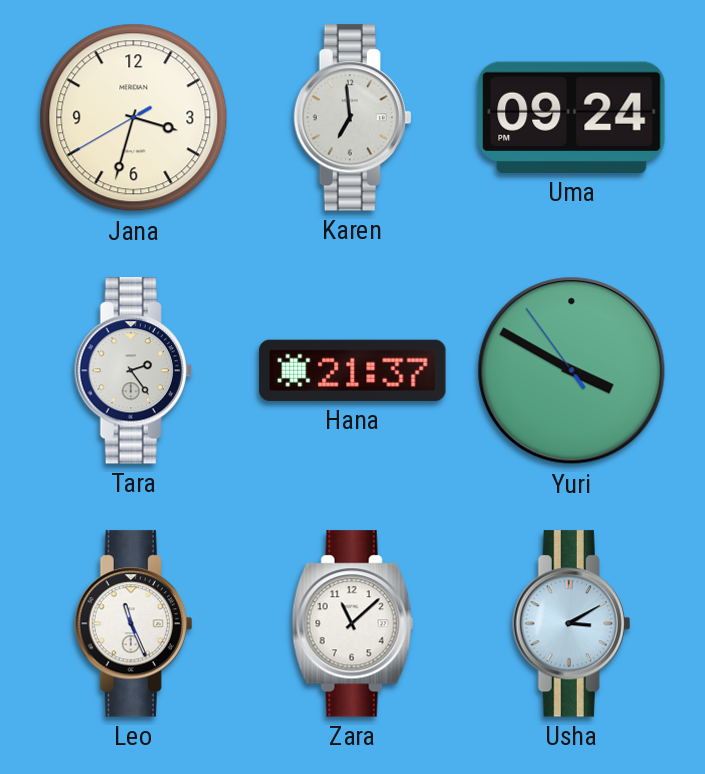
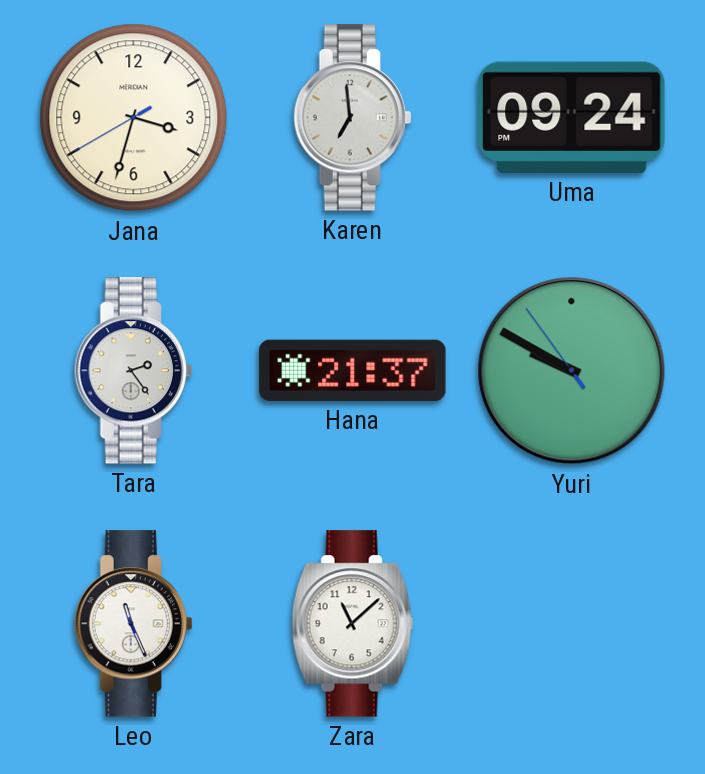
Yuri: 3:49 -> 9:49
Usha: 3:10 -> none
